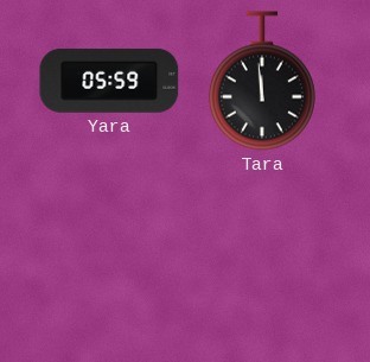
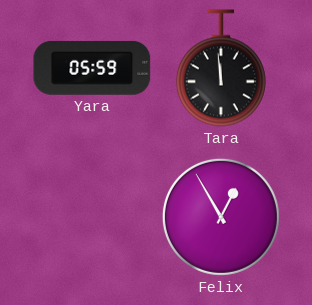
Felix: none -> 12:55
